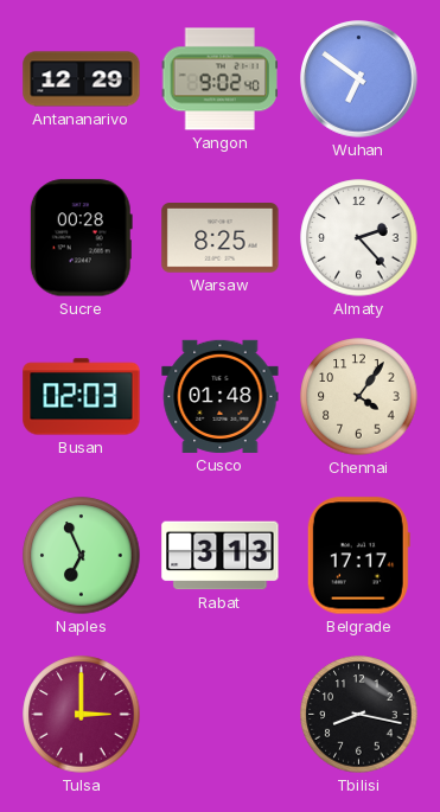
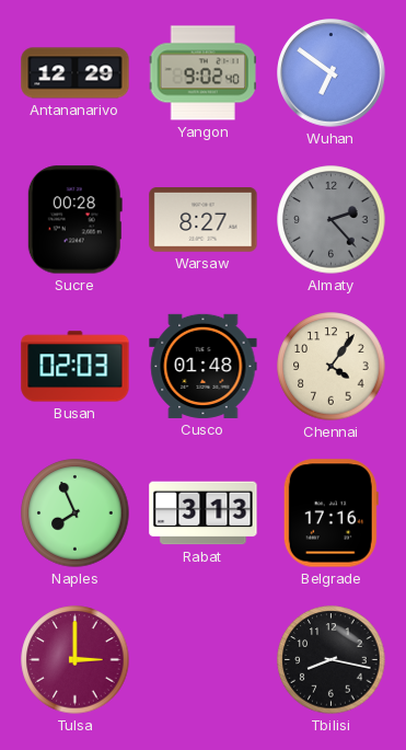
Warsaw: 8:25 -> 8:27
Almaty dial: white -> grey
Naples: 6:56 -> 7:56
Belgrade: 17:17 -> 17:16
